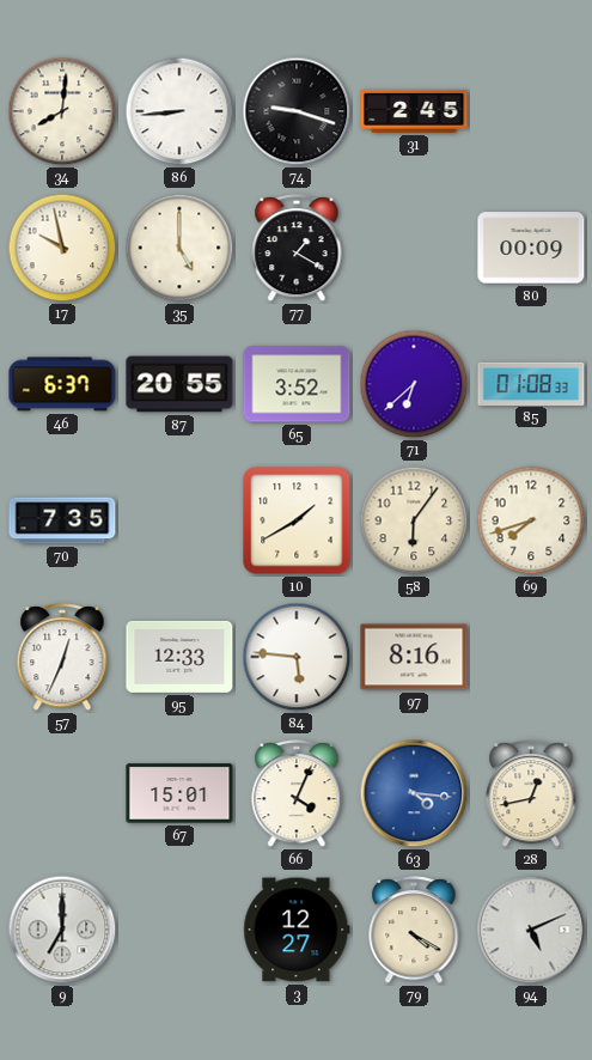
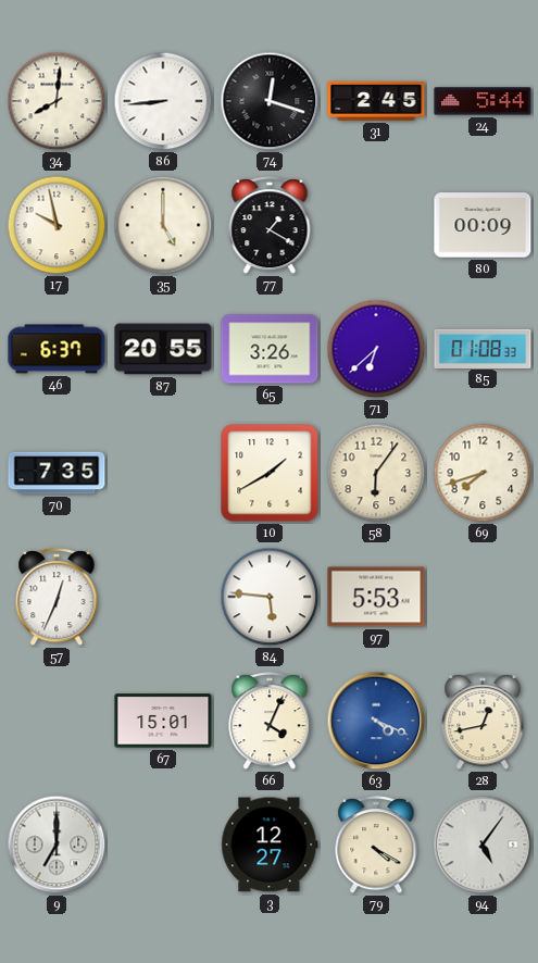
74: 9:18 -> 12:18
24: none -> 5:44
65: 3:52 -> 3:26
95: 12:33 -> none
97: 8:16 -> 5:53
63: 4:16 -> 4:19
94: 5:11 -> 5:06
